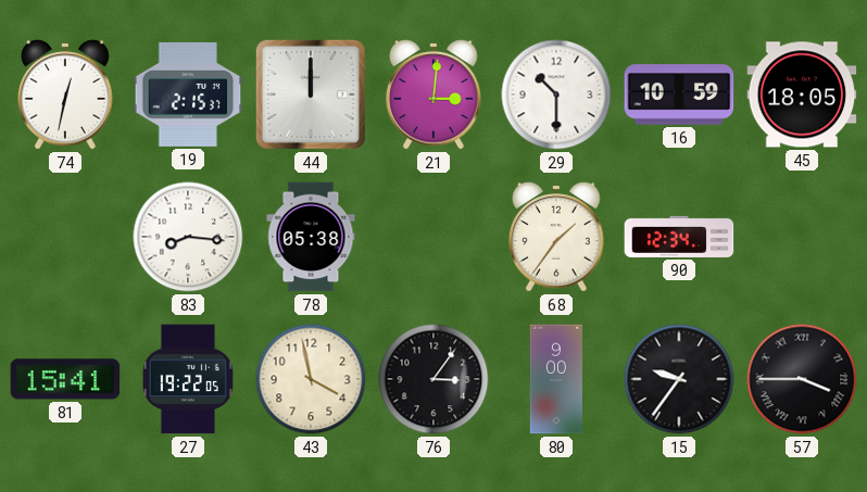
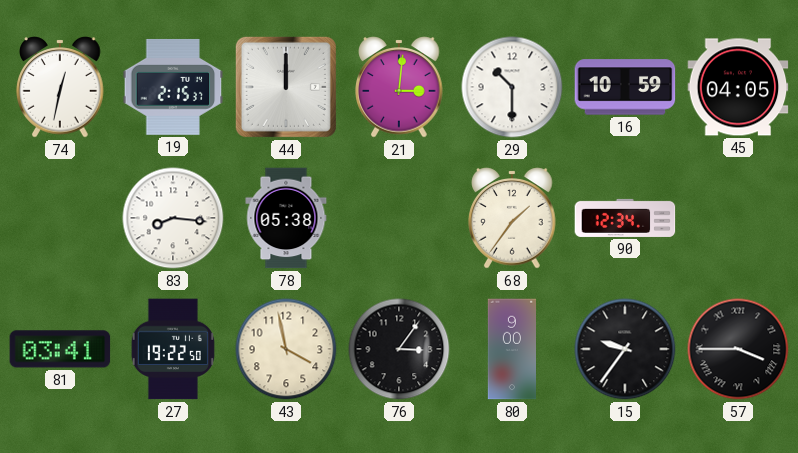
45: 18:05 -> 04:05
81: 15:41 -> 03:41
27: 19:22:05 -> 19:22:50
